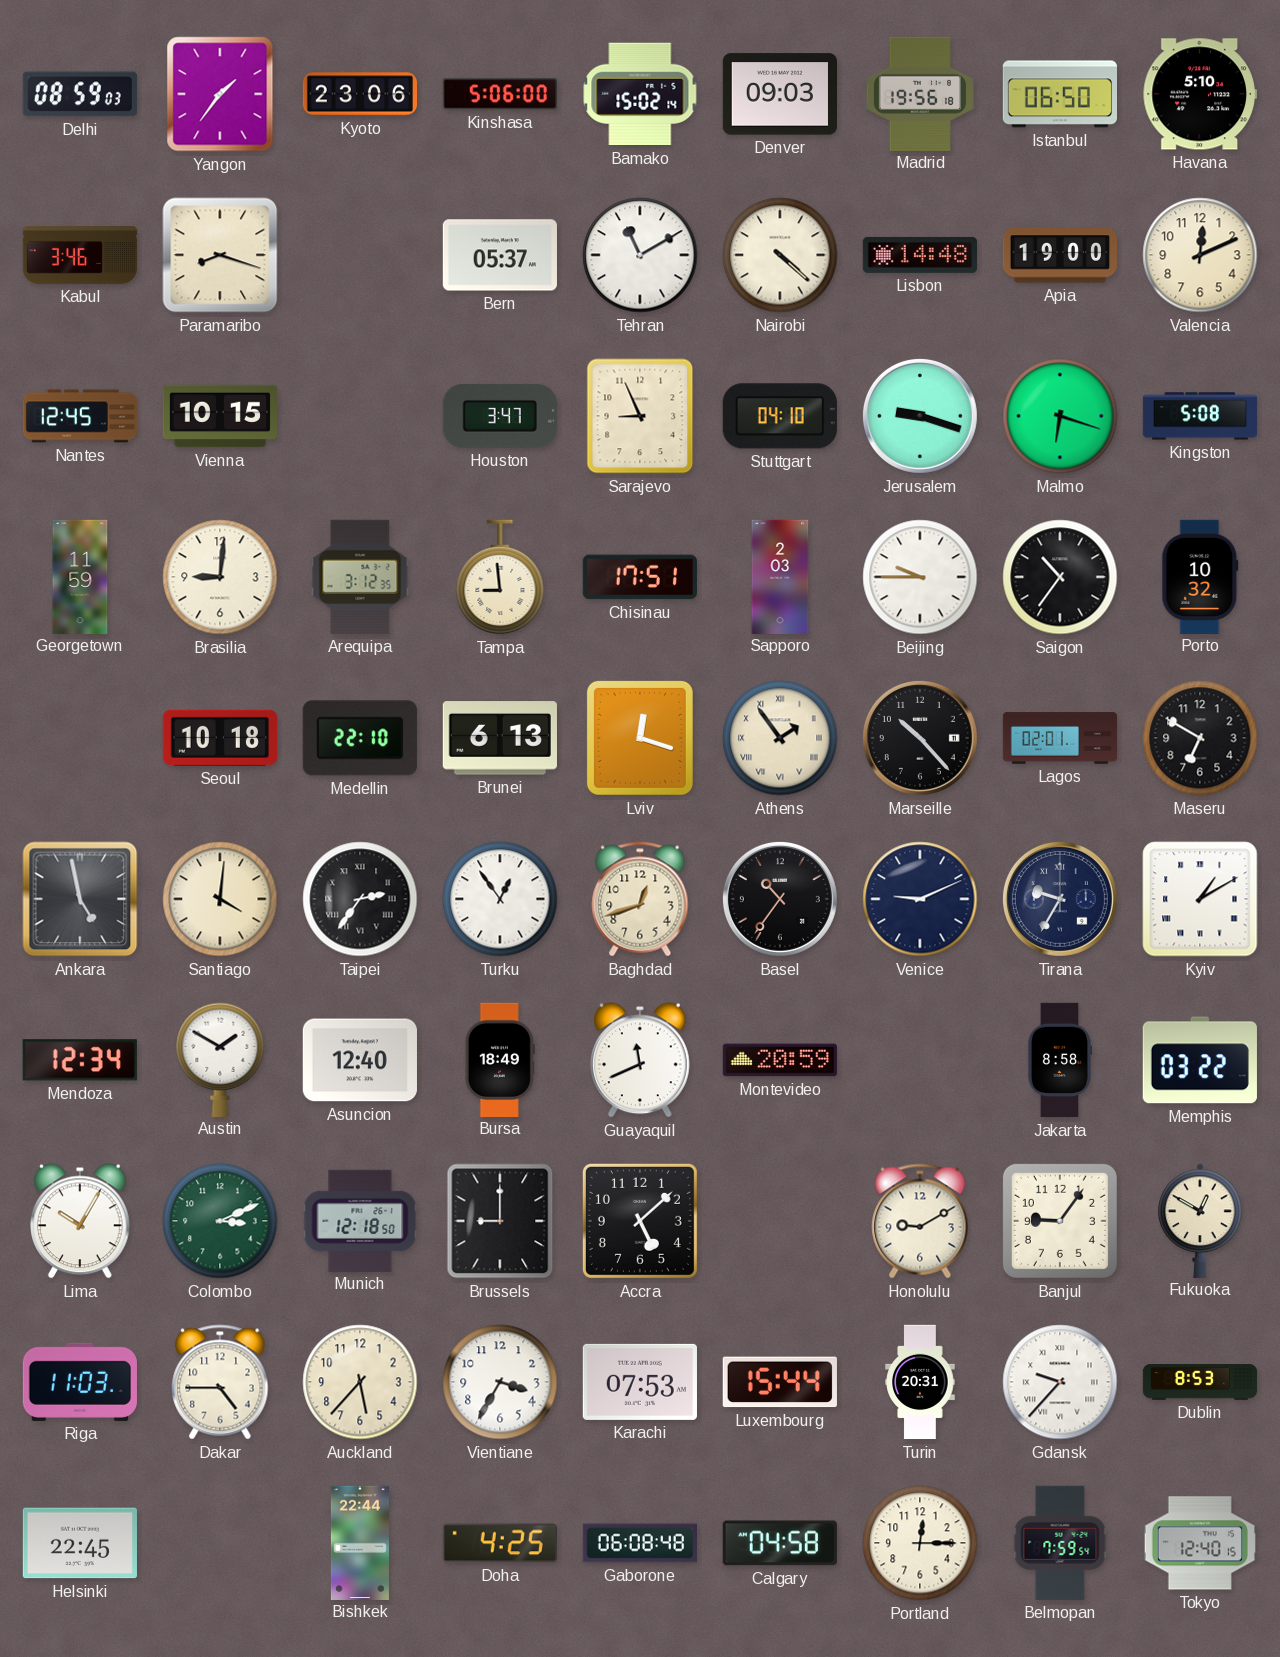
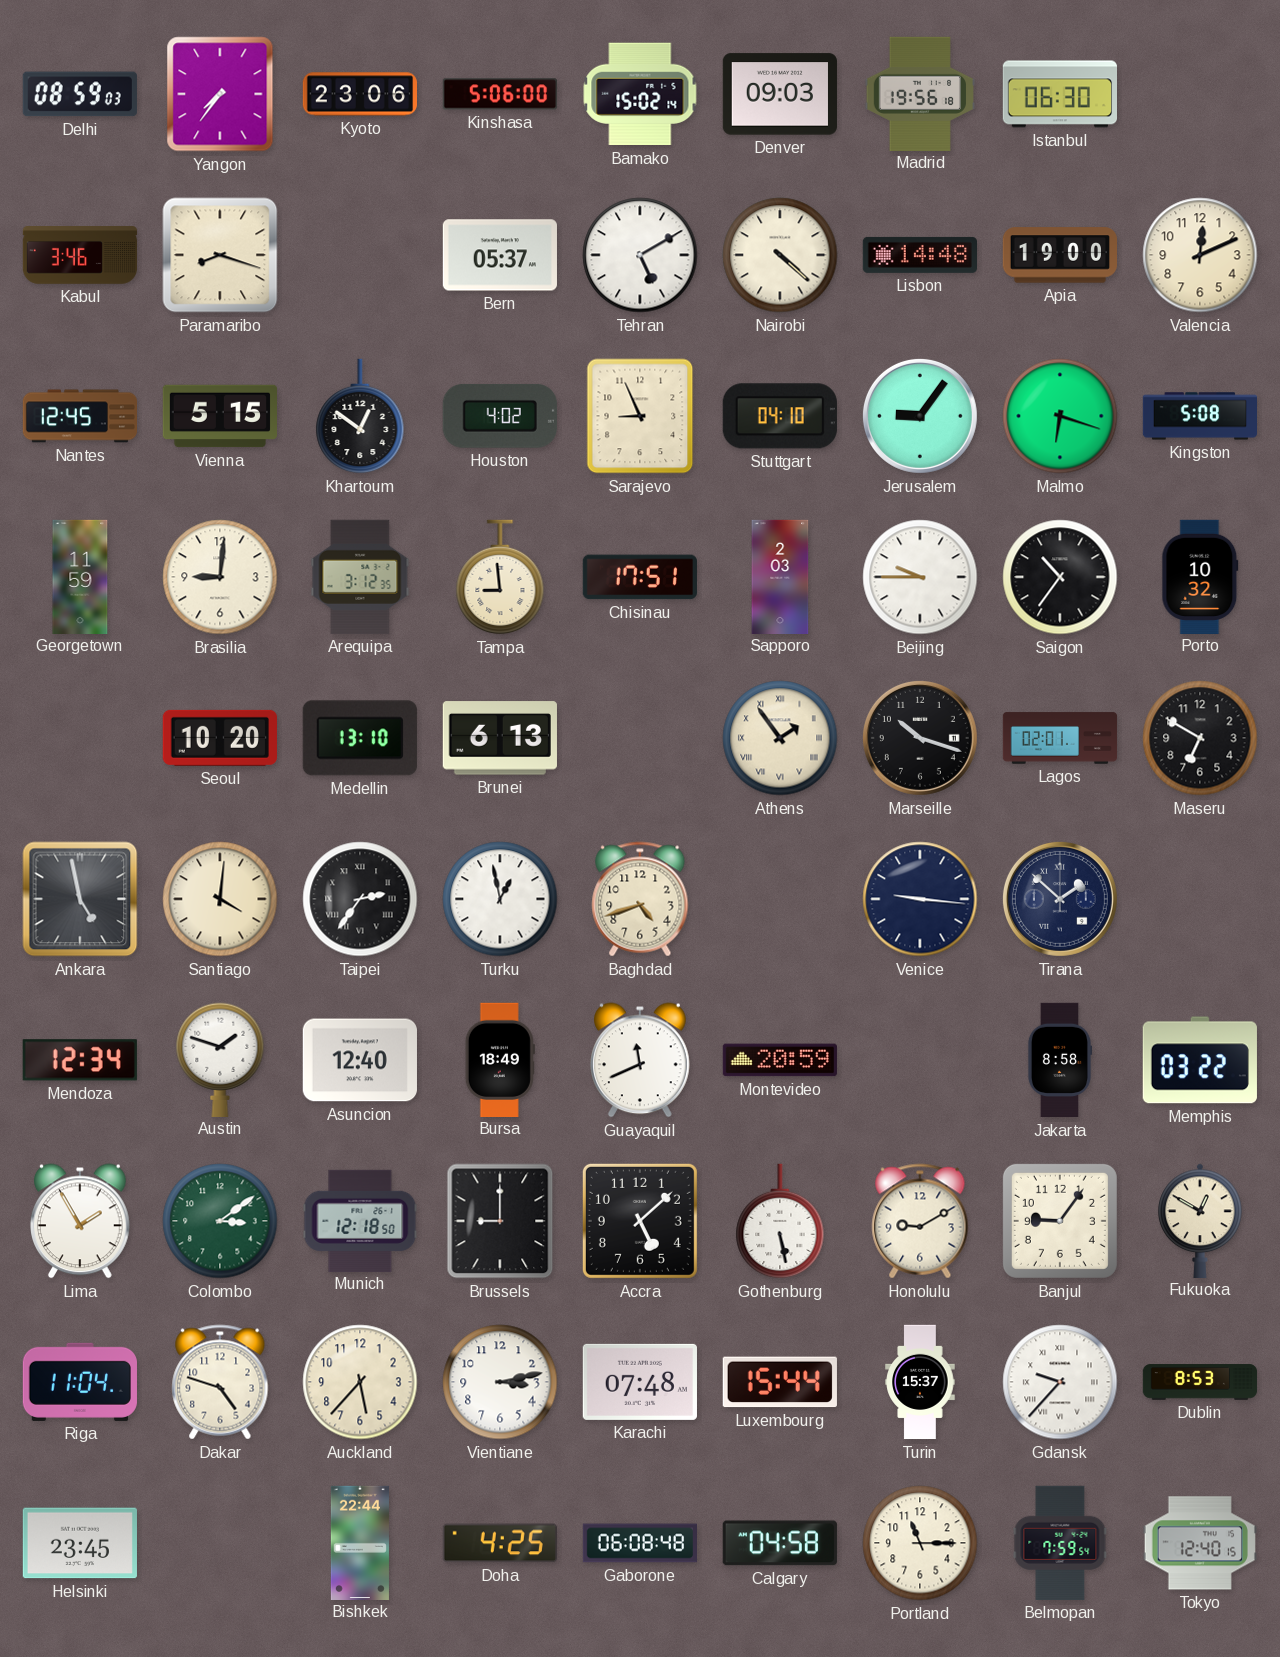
Yangon: 1:36 -> 7:36
Istanbul: 06:50 -> 06:30
Havana: 5:10 -> none
Tehran: 11:10 -> 5:10
Vienna: 10:15 -> 5:15
Khartoum: none -> 12:51
Houston: 3:47 -> 4:02
Jerusalem: 9:18 -> 9:06
Seoul: 10:18 -> 10:20
Medellin: 22:10 -> 13:10
Lviv: 12:18 -> none
Marseille: 10:23 -> 10:18
Turku: 12:54 -> 12:58
Baghdad: 12:42 -> 4:42
Basel: 10:36 -> none
Venice: 9:11 -> 9:16
Tirana: 9:35 -> 1:52
Kyiv: 1:10 -> none
Austin: 1:50 -> 1:48
Lima: 10:05 -> 1:55
Colombo: 3:11 -> 3:09
Gothenburg: none -> 5:28
Riga: 11:03 -> 11:04
Dakar: 4:45 -> 4:48
Vientiane: 3:35 -> 3:13
Karachi: 07:53 -> 07:48
Turin: 20:31 -> 15:37
Helsinki: 22:45 -> 23:45
Portland: 12:15 -> 11:15
